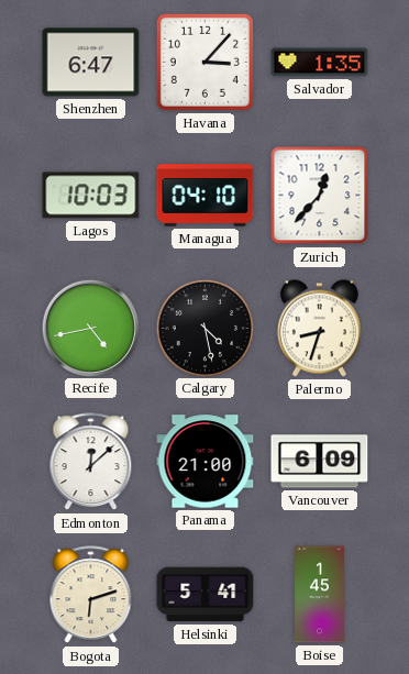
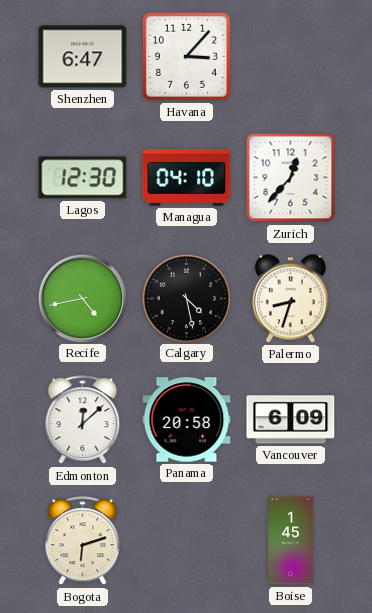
Salvador: 1:35 -> none
Lagos: 10:03 -> 12:30
Panama: 21:00 -> 20:58
Helsinki: 5:41 -> none
